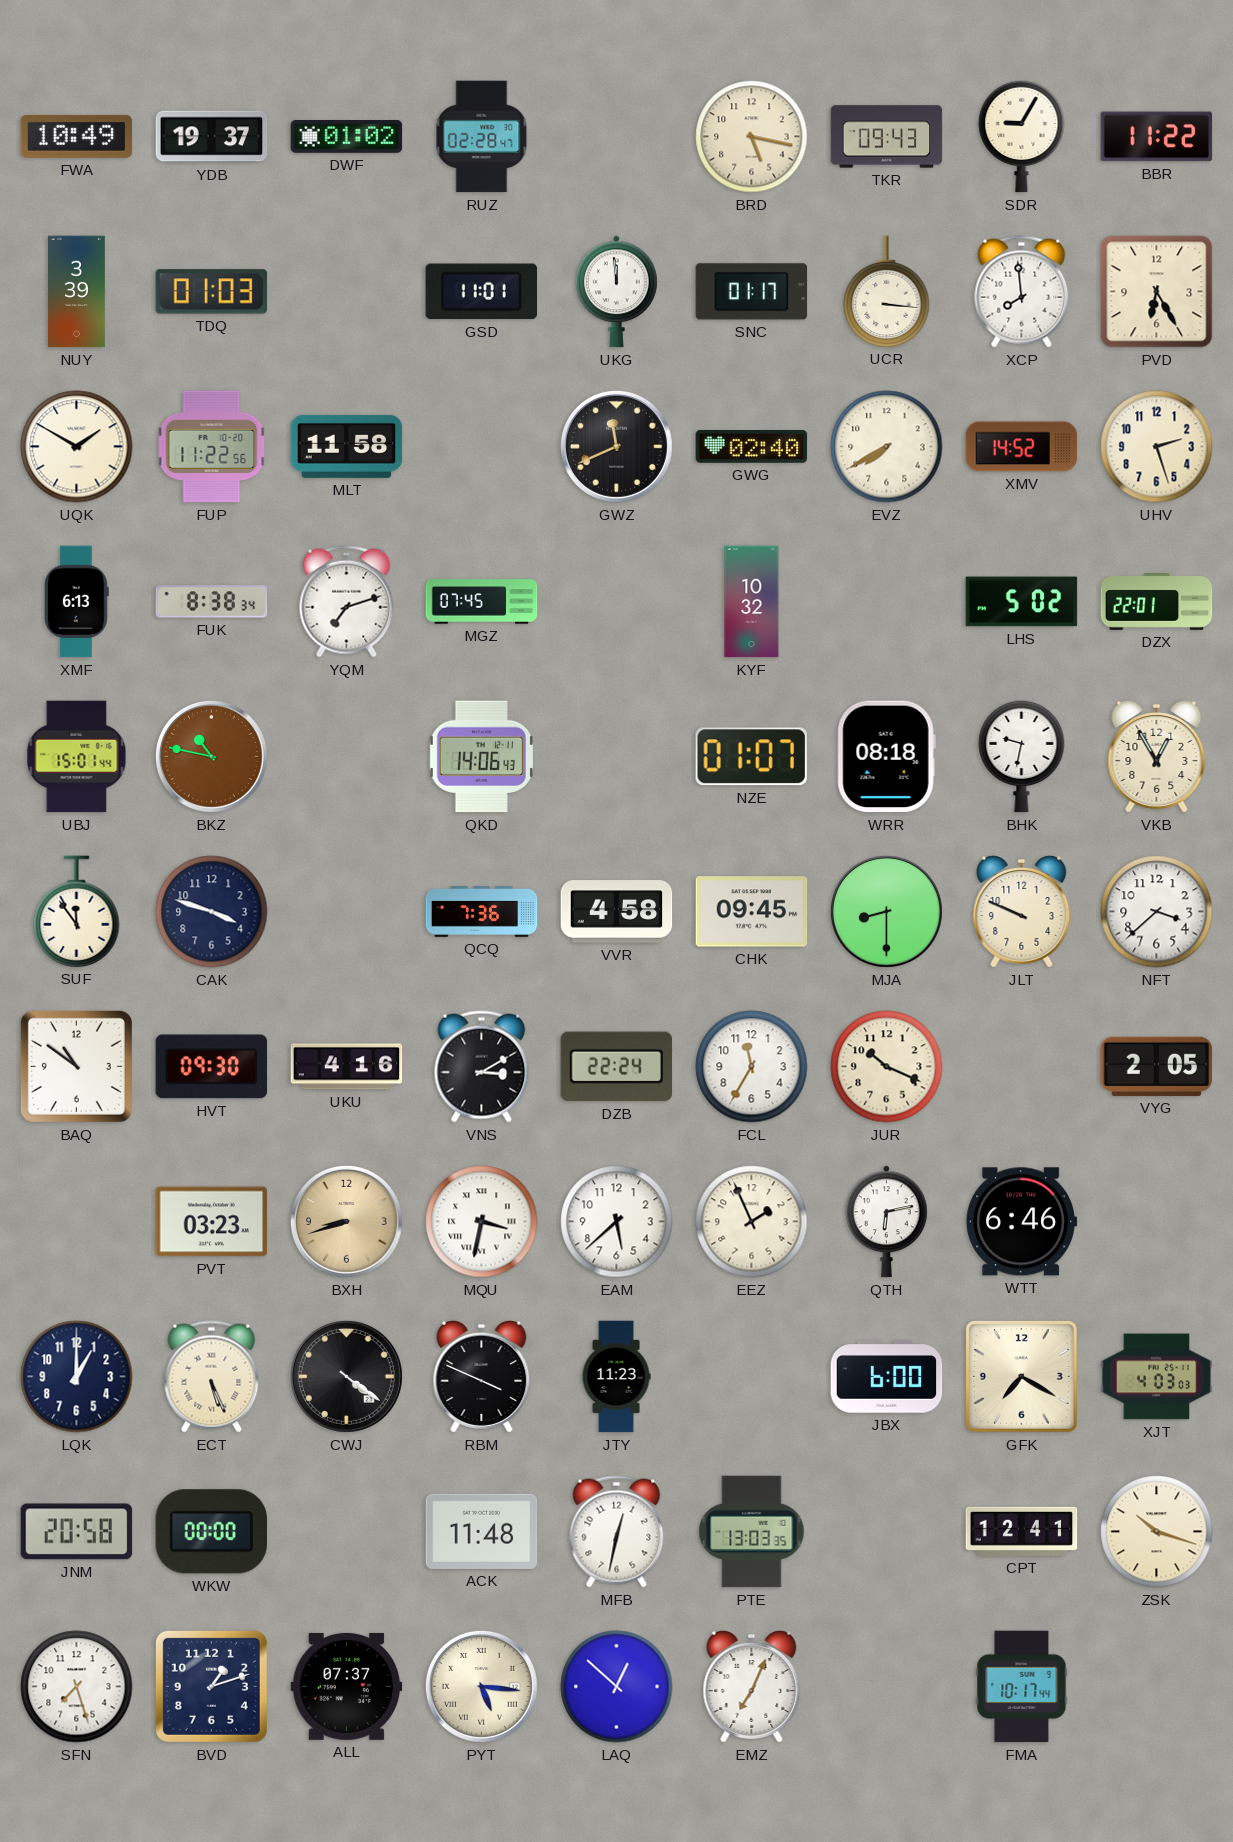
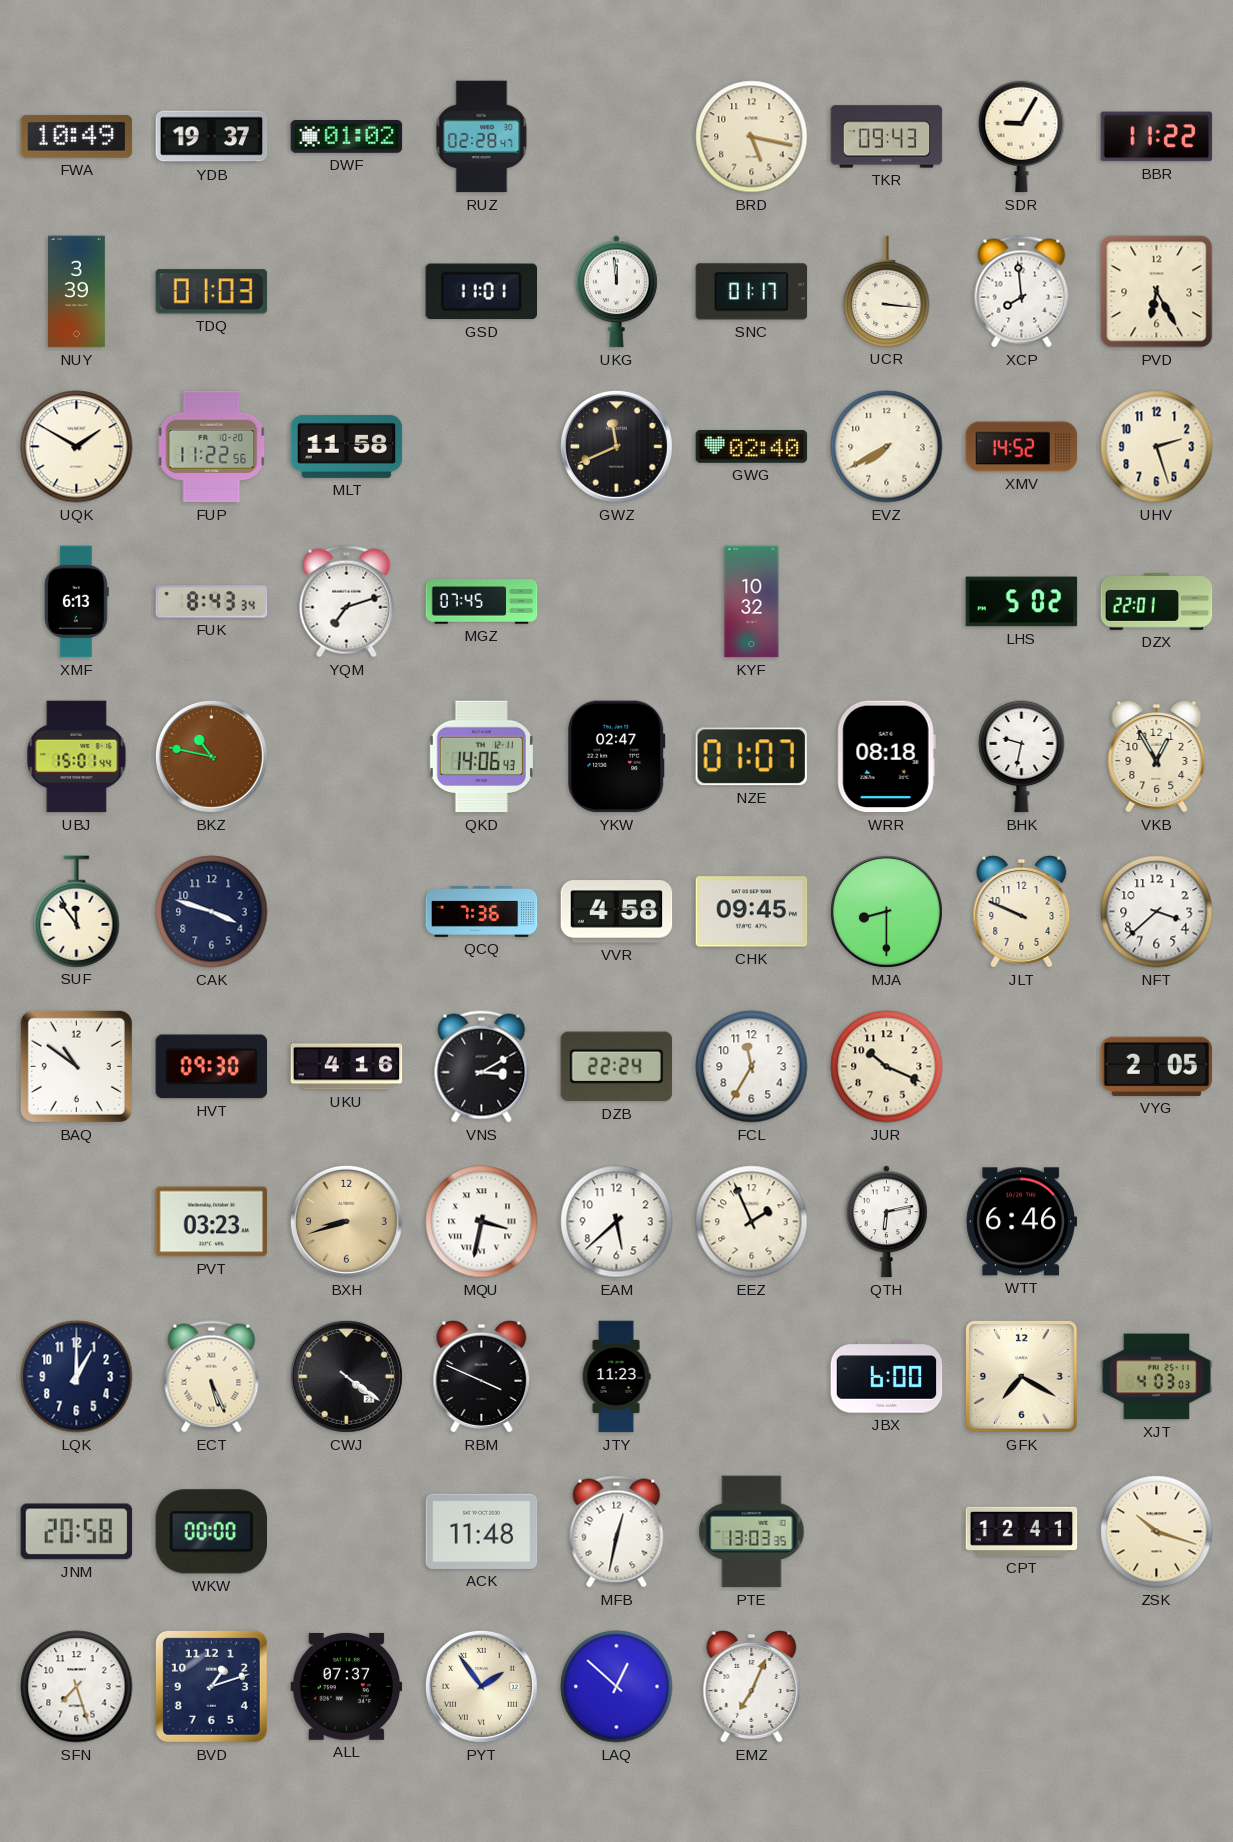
FUK: 8:38 -> 8:43
YKW: none -> 02:47
PYT: 5:16 -> 1:54
FMA: 10:17 -> none
